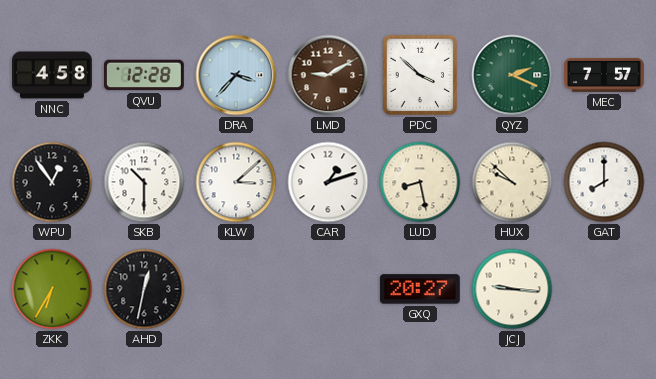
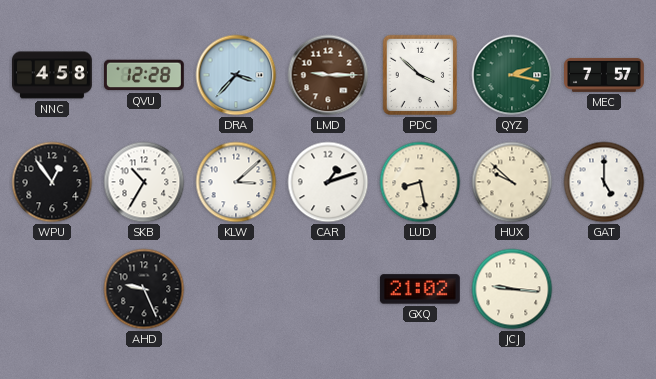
LMD: 9:10 -> 9:15
QYZ: 2:19 -> 2:17
SKB: 10:30 -> 10:35
GAT: 8:00 -> 5:00
ZKK: 6:35 -> none
AHD: 12:32 -> 9:26
GXQ: 20:27 -> 21:02
